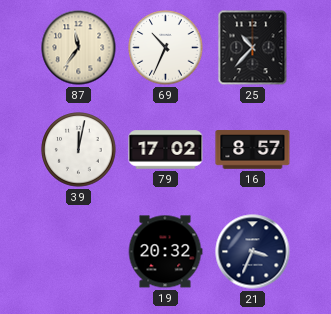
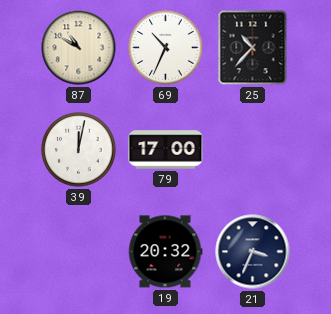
87: 11:36 -> 10:50
79: 17:02 -> 17:00
16: 8:57 -> none
